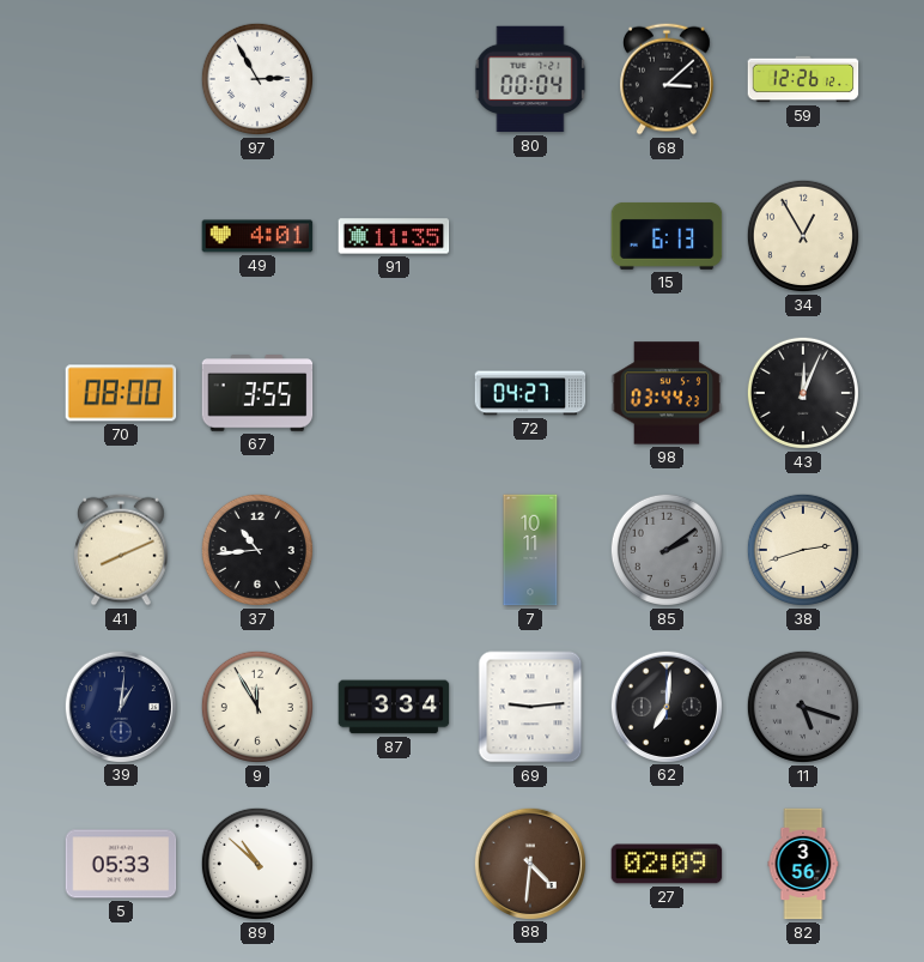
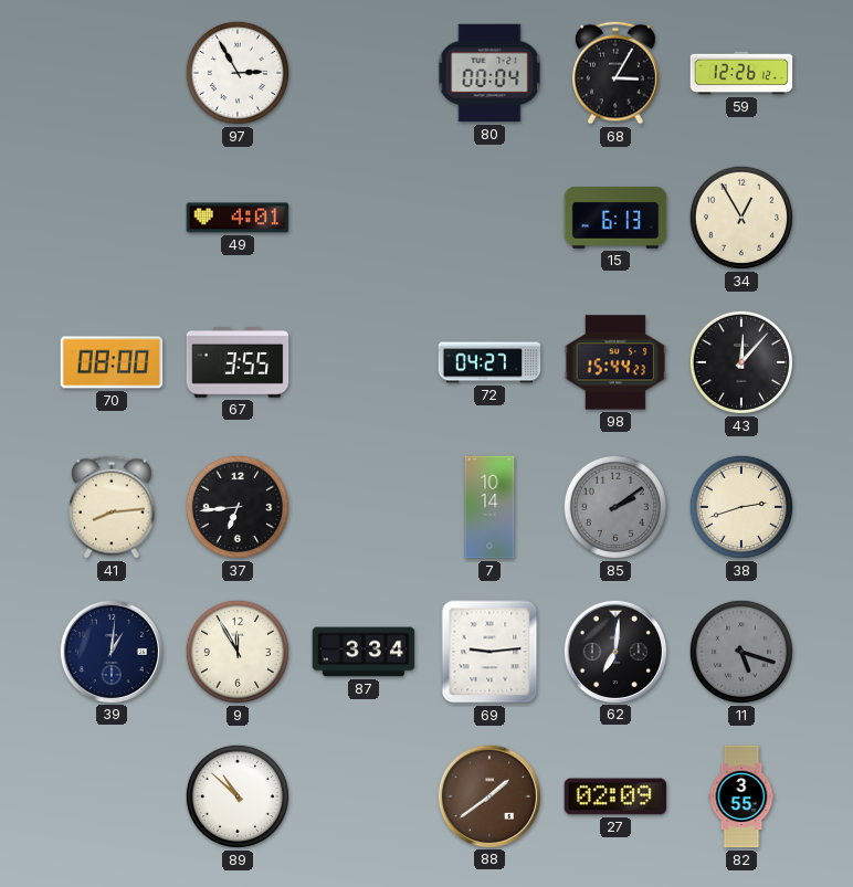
68: 3:08 -> 3:05
91: 11:35 -> none
98: 03:44 -> 15:44
43: 12:04 -> 12:07
41: 8:11 -> 8:14
37: 10:44 -> 6:44
7: 10:11 -> 10:14
5: 05:33 -> none
88: 4:31 -> 1:39
82: 3:56 -> 3:55
